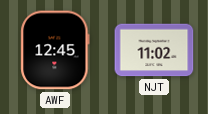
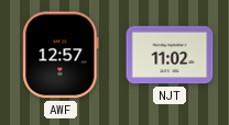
AWF: 12:45 -> 12:57
